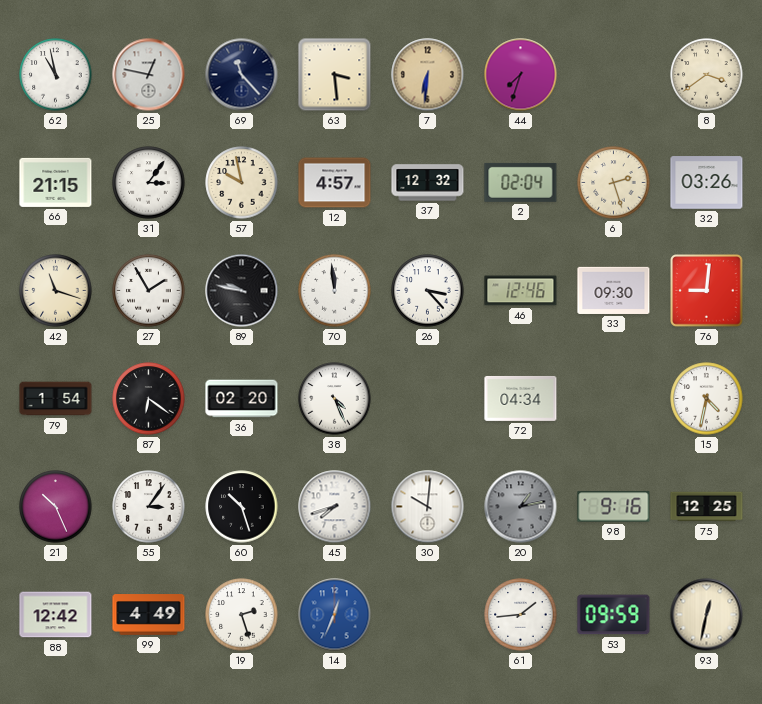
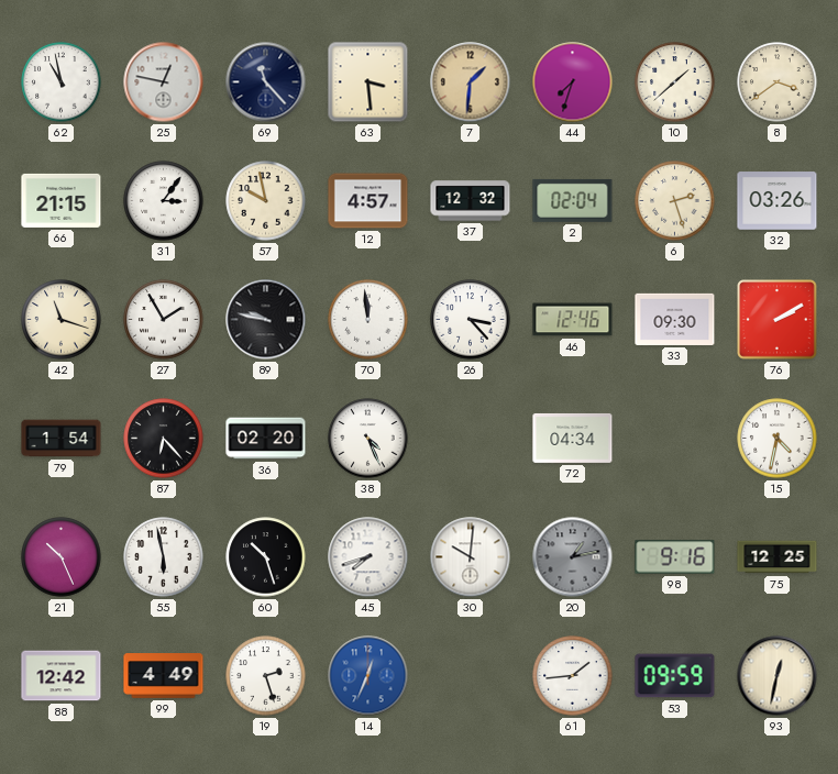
7: 6:31 -> 1:31
10: none -> 1:38
76: 9:01 -> 2:10
87: 6:21 -> 6:23
55: 3:06 -> 5:58
